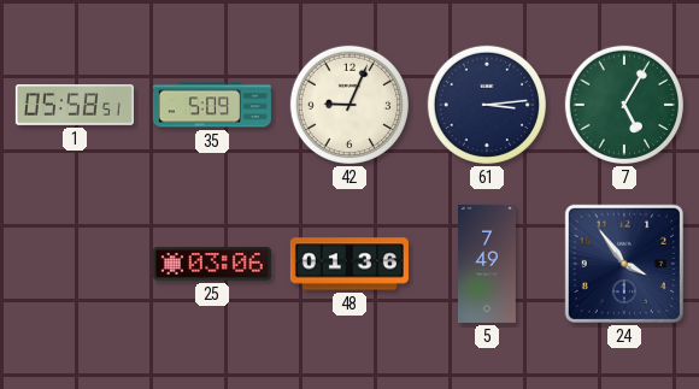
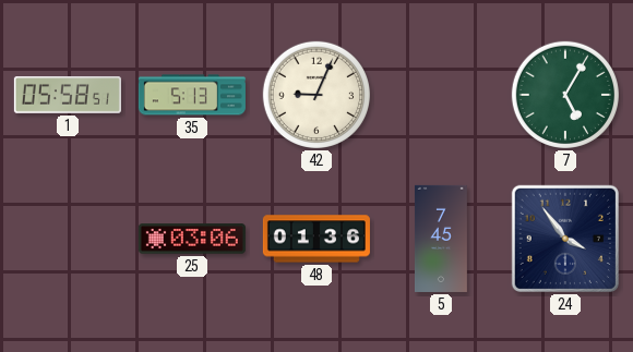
35: 5:09 -> 5:13
61: 3:14 -> none
5: 7:49 -> 7:45
